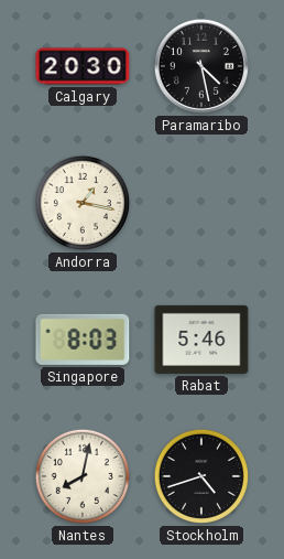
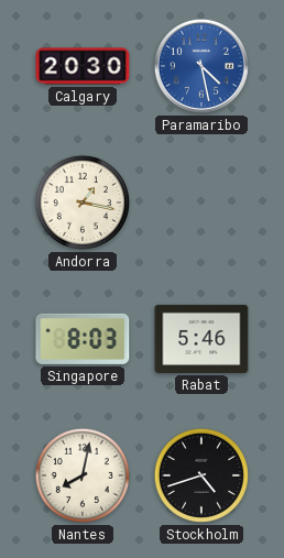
Paramaribo dial: black -> blue
